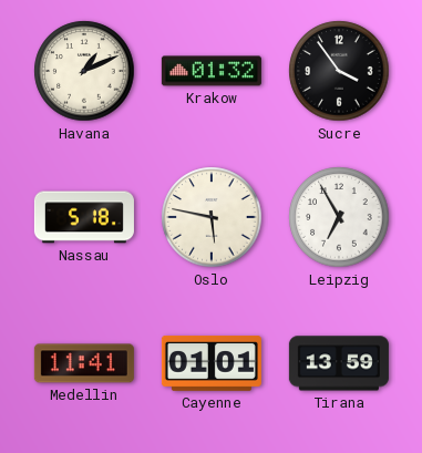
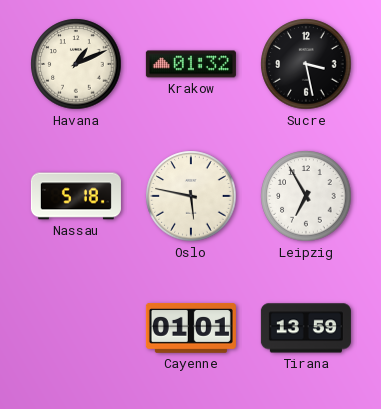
Sucre: 3:54 -> 3:28
Medellin: 11:41 -> none
